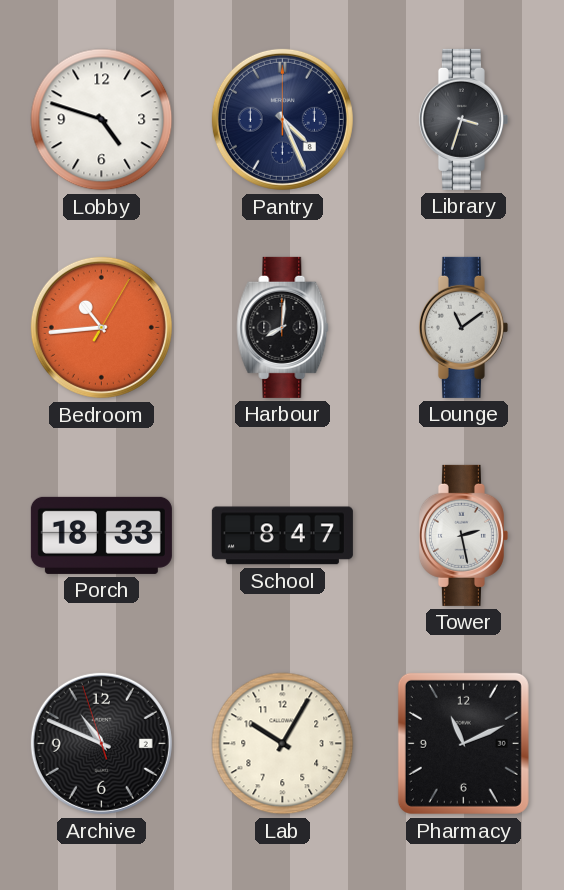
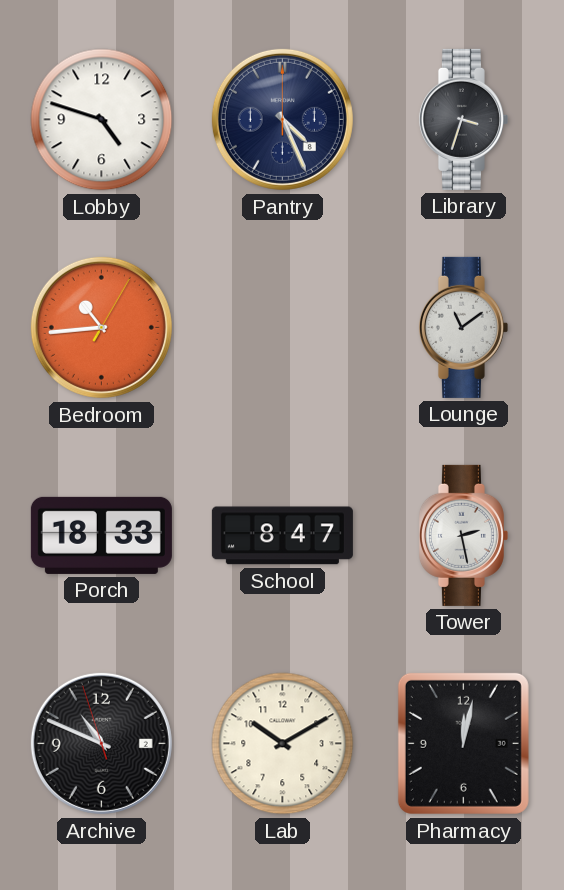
Harbour: 8:01 -> none
Lab: 10:05 -> 10:10
Pharmacy: 11:11 -> 12:02
